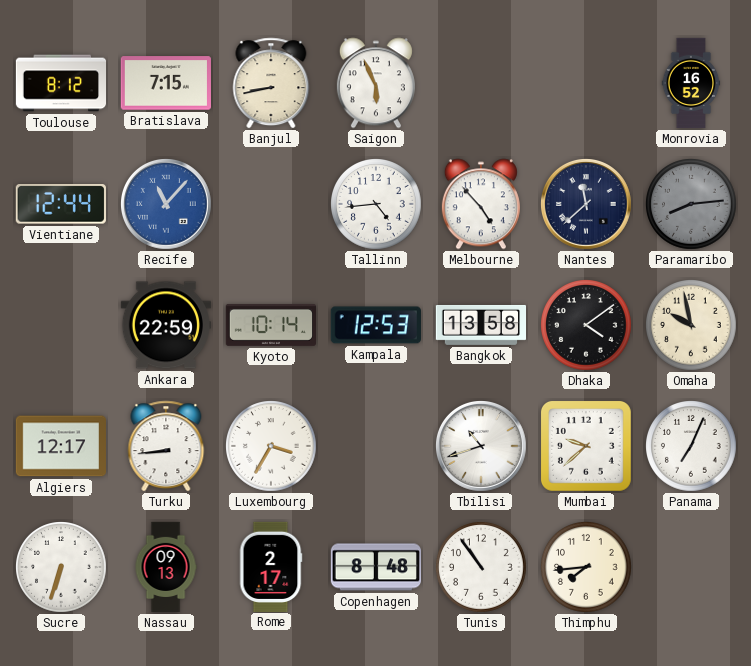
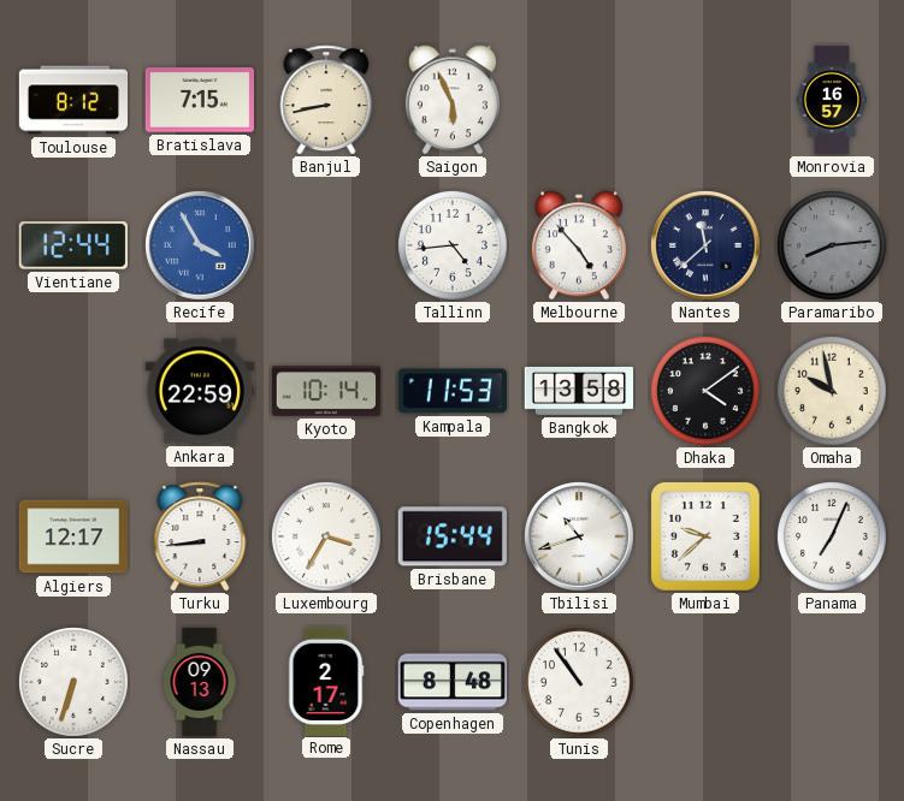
Monrovia: 16:52 -> 16:57
Recife: 11:07 -> 3:55
Kampala: 12:53 -> 11:53
Brisbane: none -> 15:44
Thimphu: 7:44 -> none
